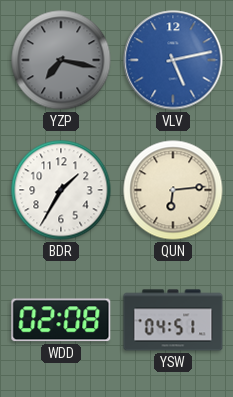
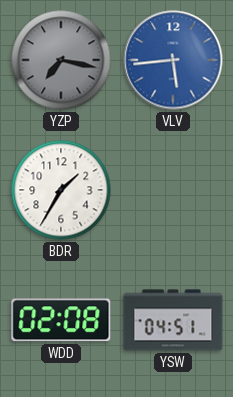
VLV: 5:13 -> 5:44
QUN: 6:14 -> none
